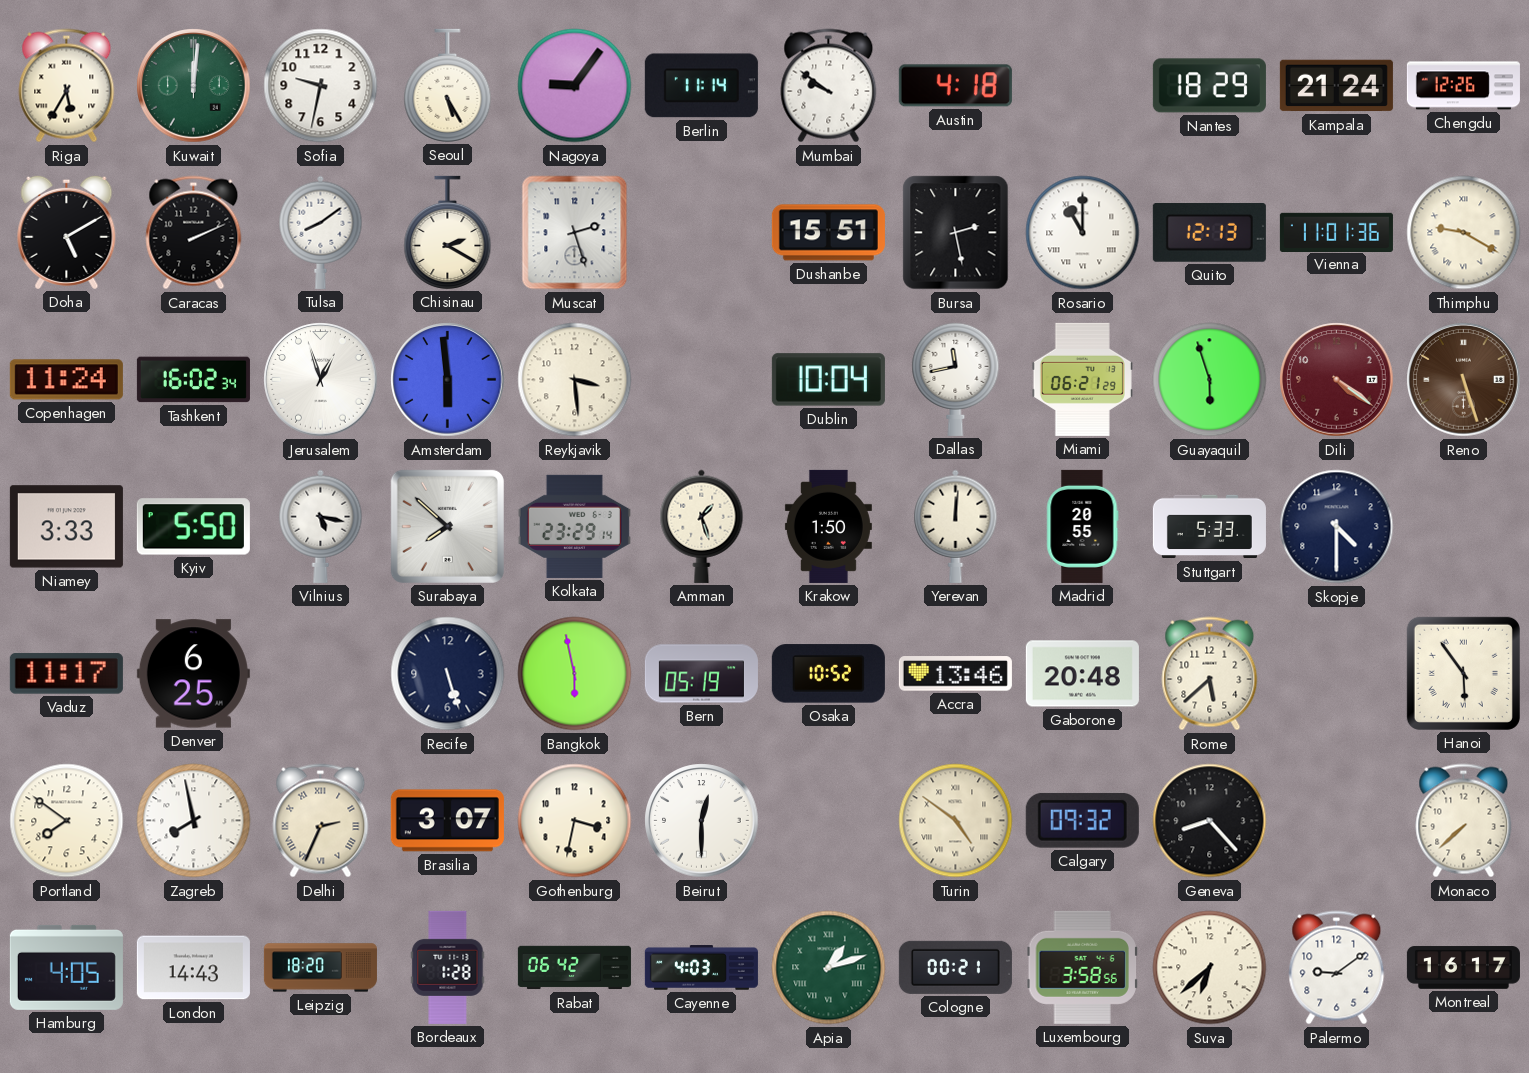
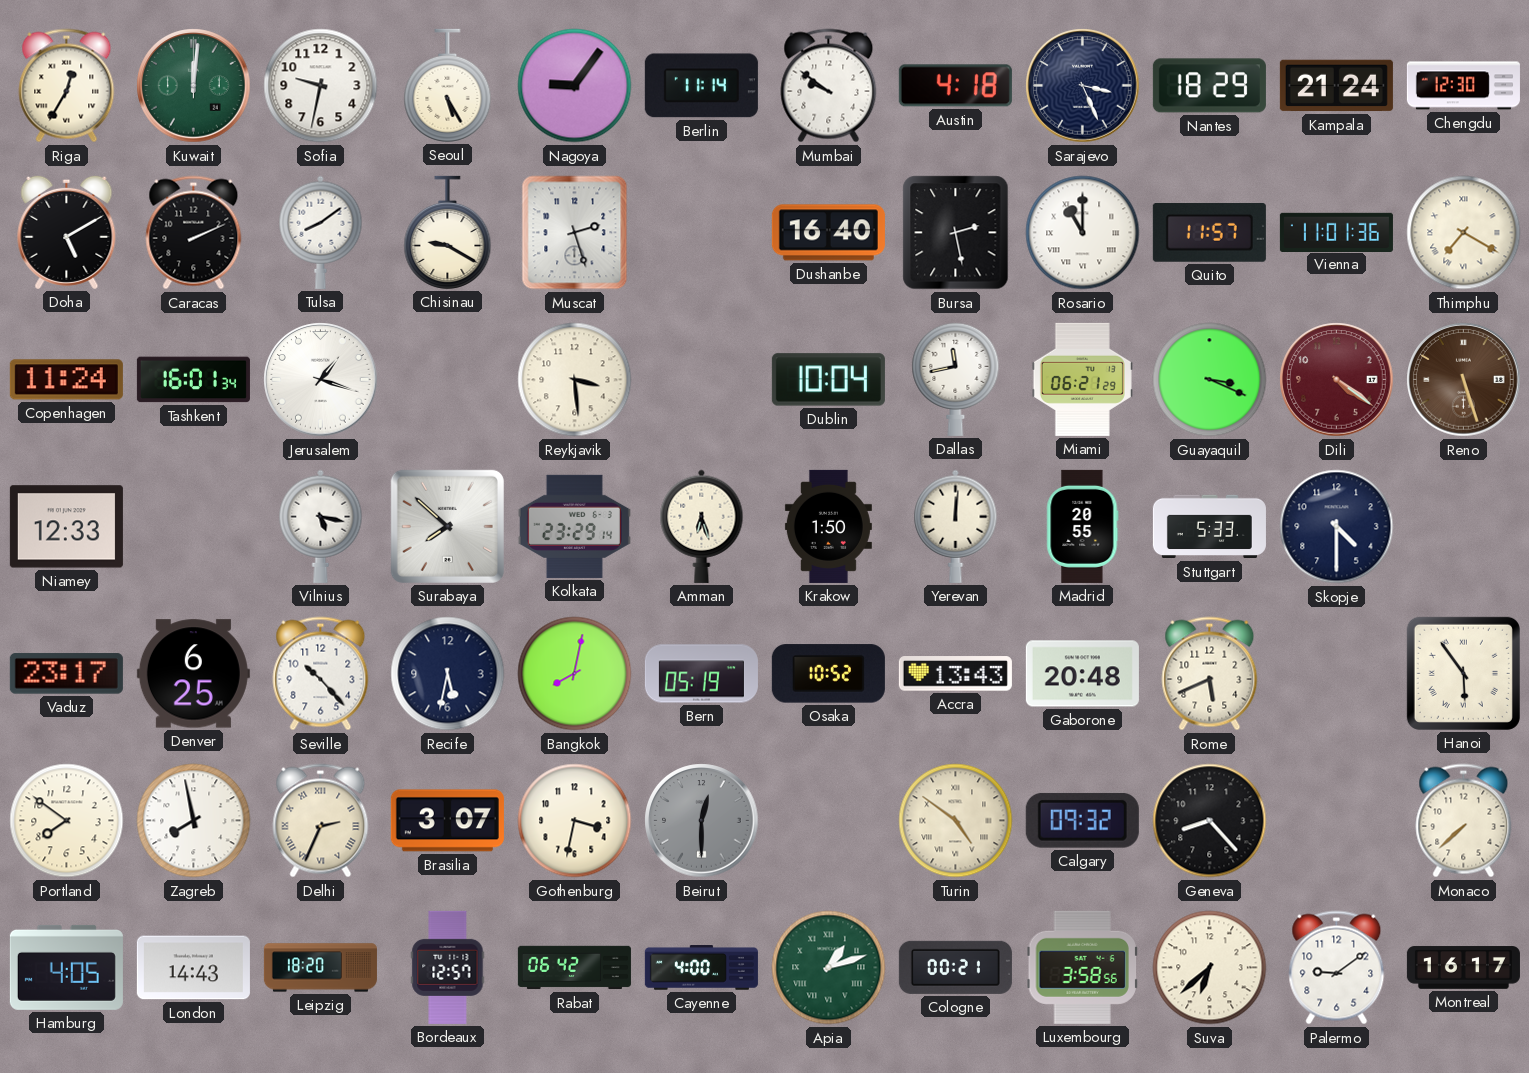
Riga: 5:35 -> 12:35
Sarajevo: none -> 3:26
Chengdu: 12:26 -> 12:30
Chisinau: 2:20 -> 9:20
Dushanbe: 15:51 -> 16:40
Quito: 12:13 -> 11:57
Thimphu: 9:20 -> 7:20
Tashkent: 16:02 -> 16:01
Jerusalem: 12:57 -> 1:18
Amsterdam: 5:59 -> none
Guayaquil: 5:57 -> 3:19
Niamey: 3:33 -> 12:33
Kyiv: 5:50 -> none
Amman: 1:27 -> 6:27
Vaduz: 11:17 -> 23:17
Seville: none -> 10:23
Recife: 5:27 -> 5:32
Bangkok: 5:58 -> 8:02
Accra: 13:46 -> 13:43
Rome: 5:38 -> 5:41
Beirut dial: white -> grey
Bordeaux: 1:28 -> 12:57
Cayenne: 4:03 -> 4:00
